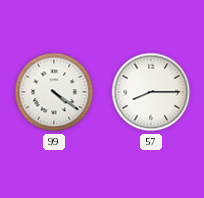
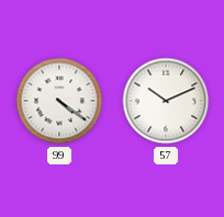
57: 8:15 -> 10:11
